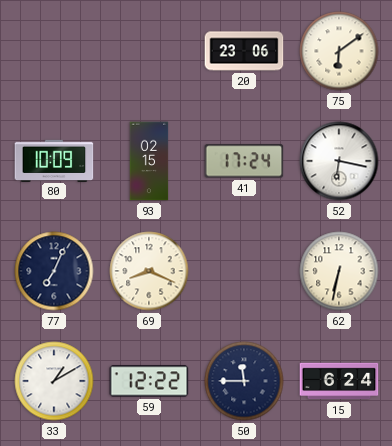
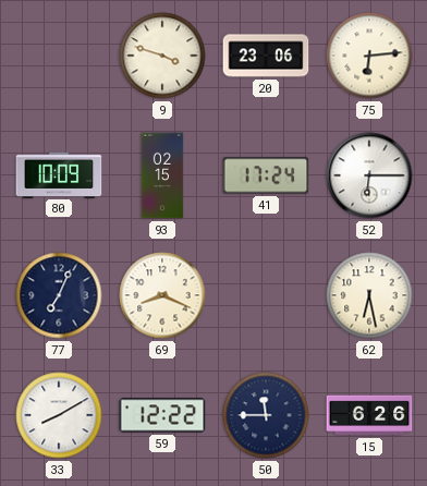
9: none -> 3:48
75: 6:09 -> 6:14
52: 6:17 -> 6:15
62: 6:32 -> 6:28
33: 1:10 -> 8:10
15: 6:24 -> 6:26
